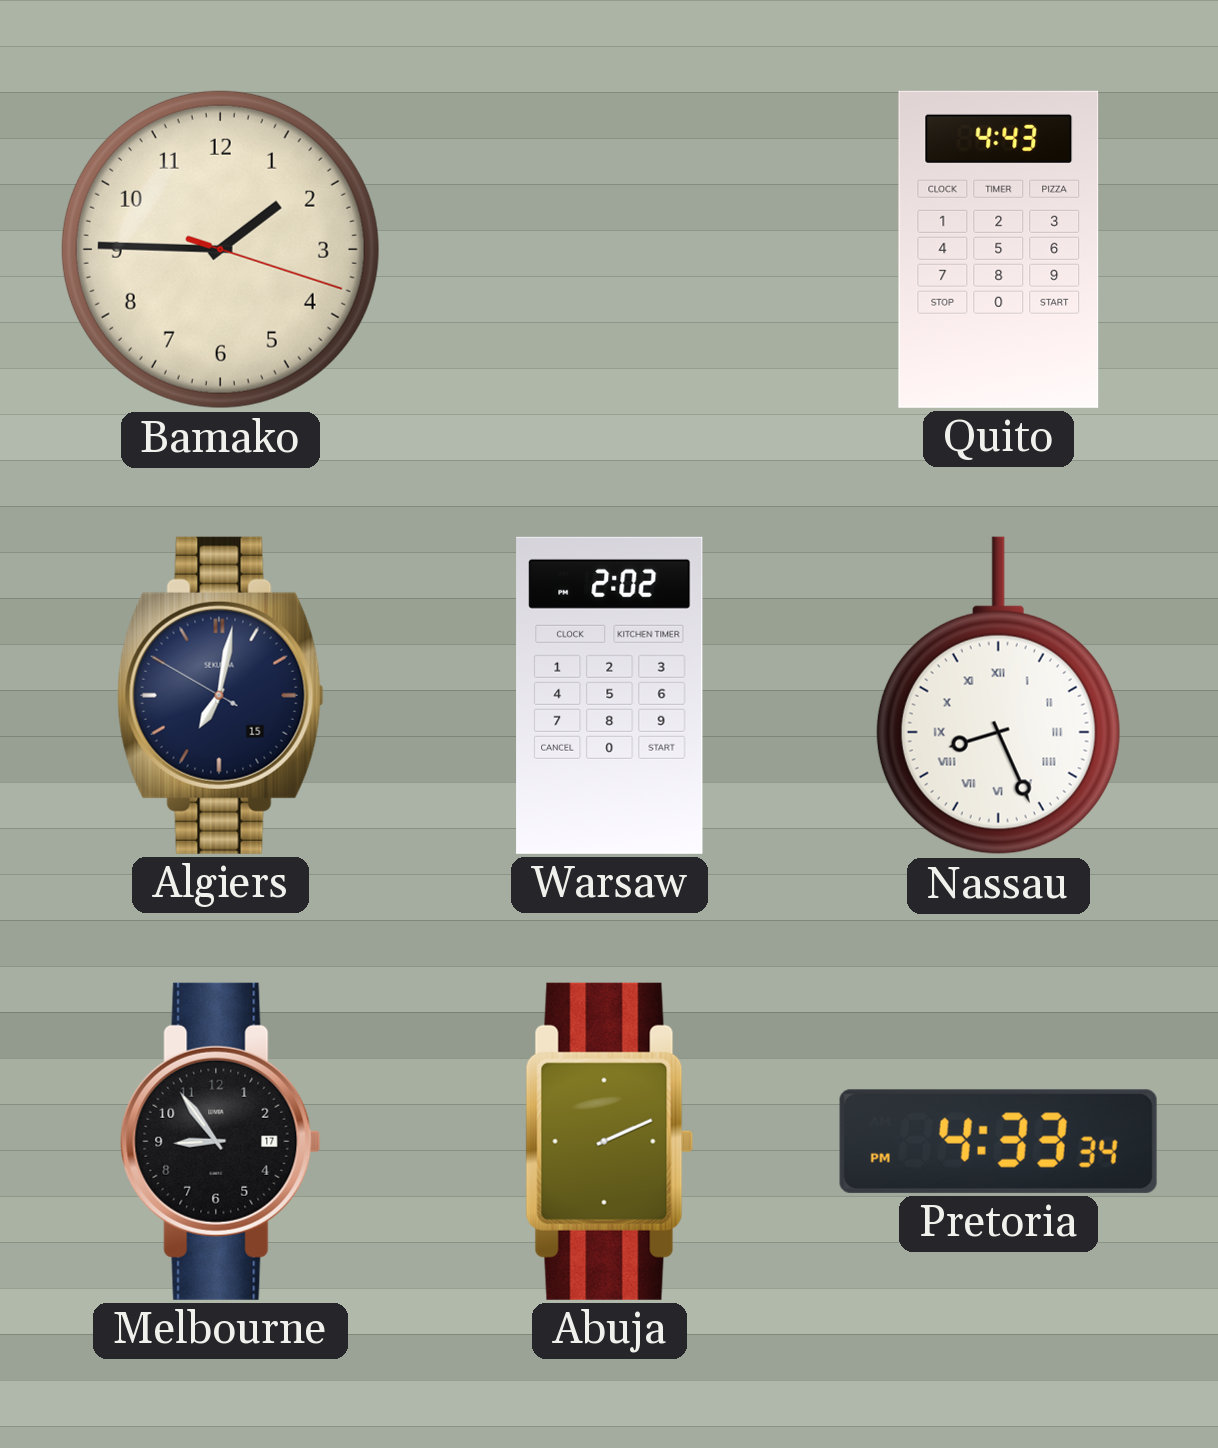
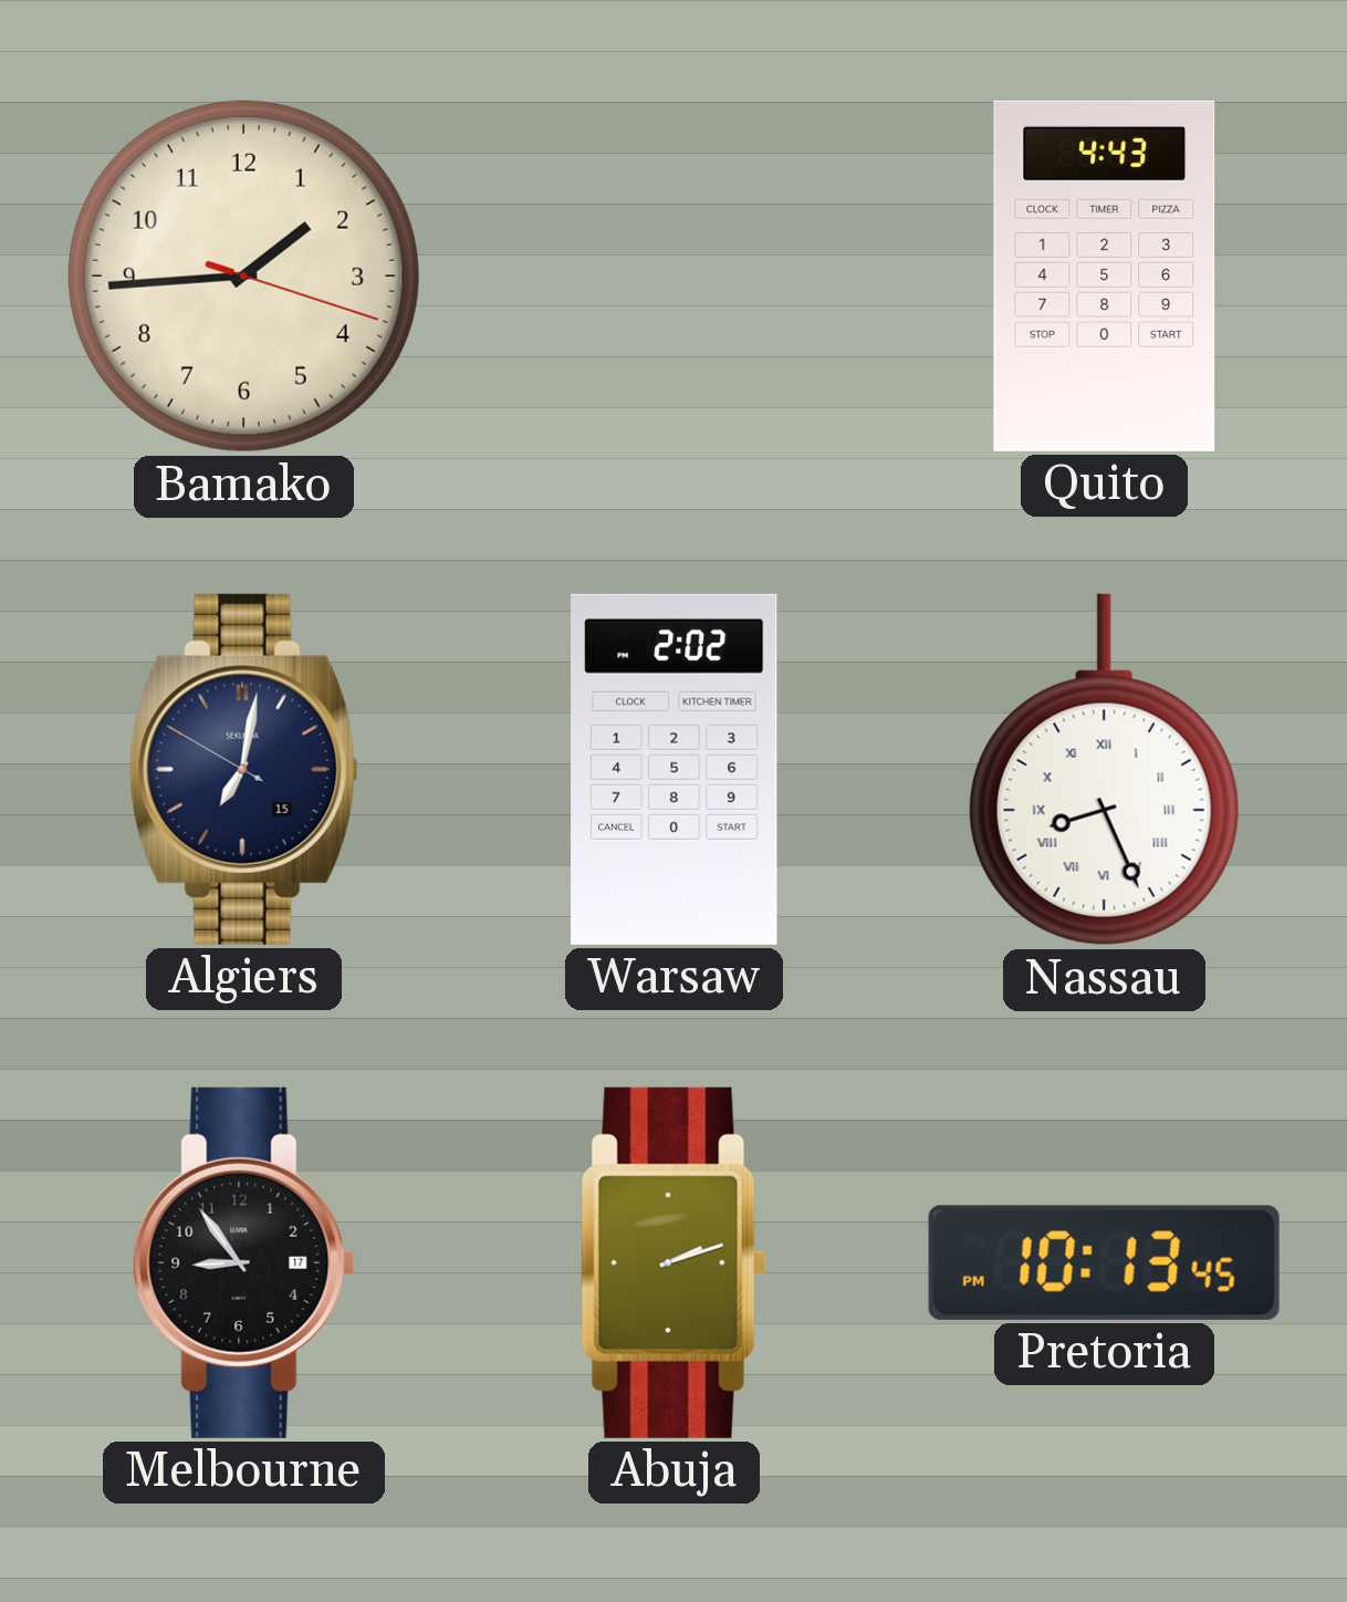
Bamako: 1:45 -> 1:44
Abuja: 2:11 -> 2:12
Pretoria: 4:33 -> 10:13
